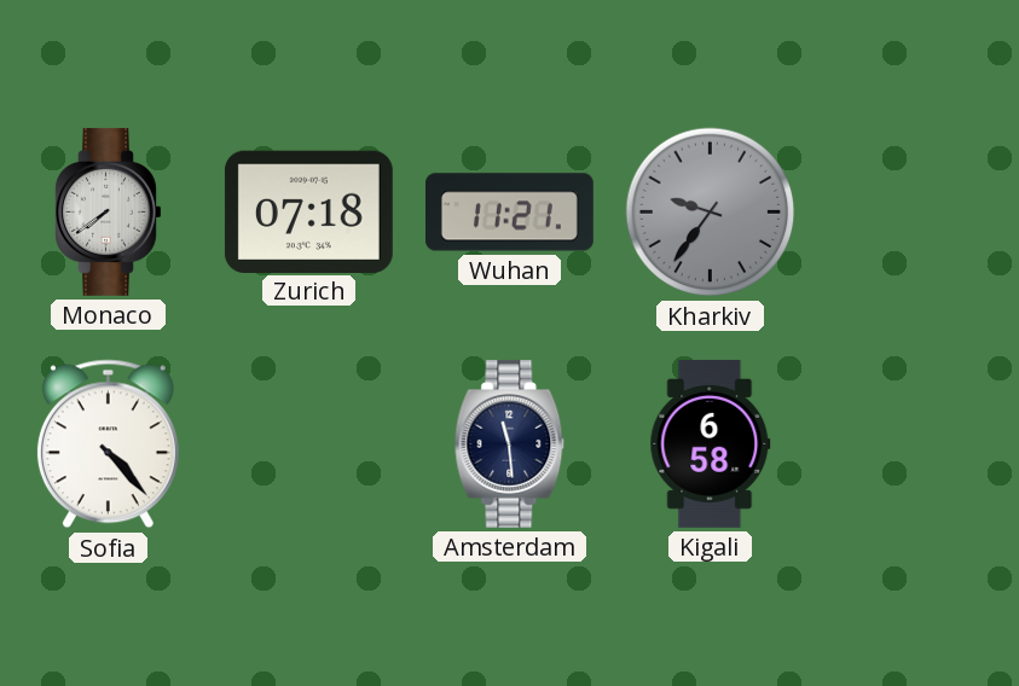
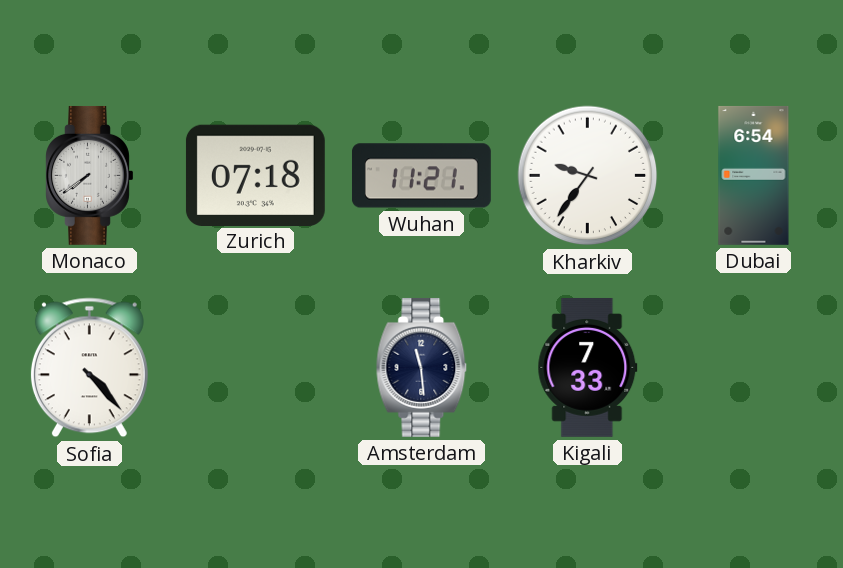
Kharkiv dial: grey -> white
Dubai: none -> 6:54
Kigali: 6:58 -> 7:33
